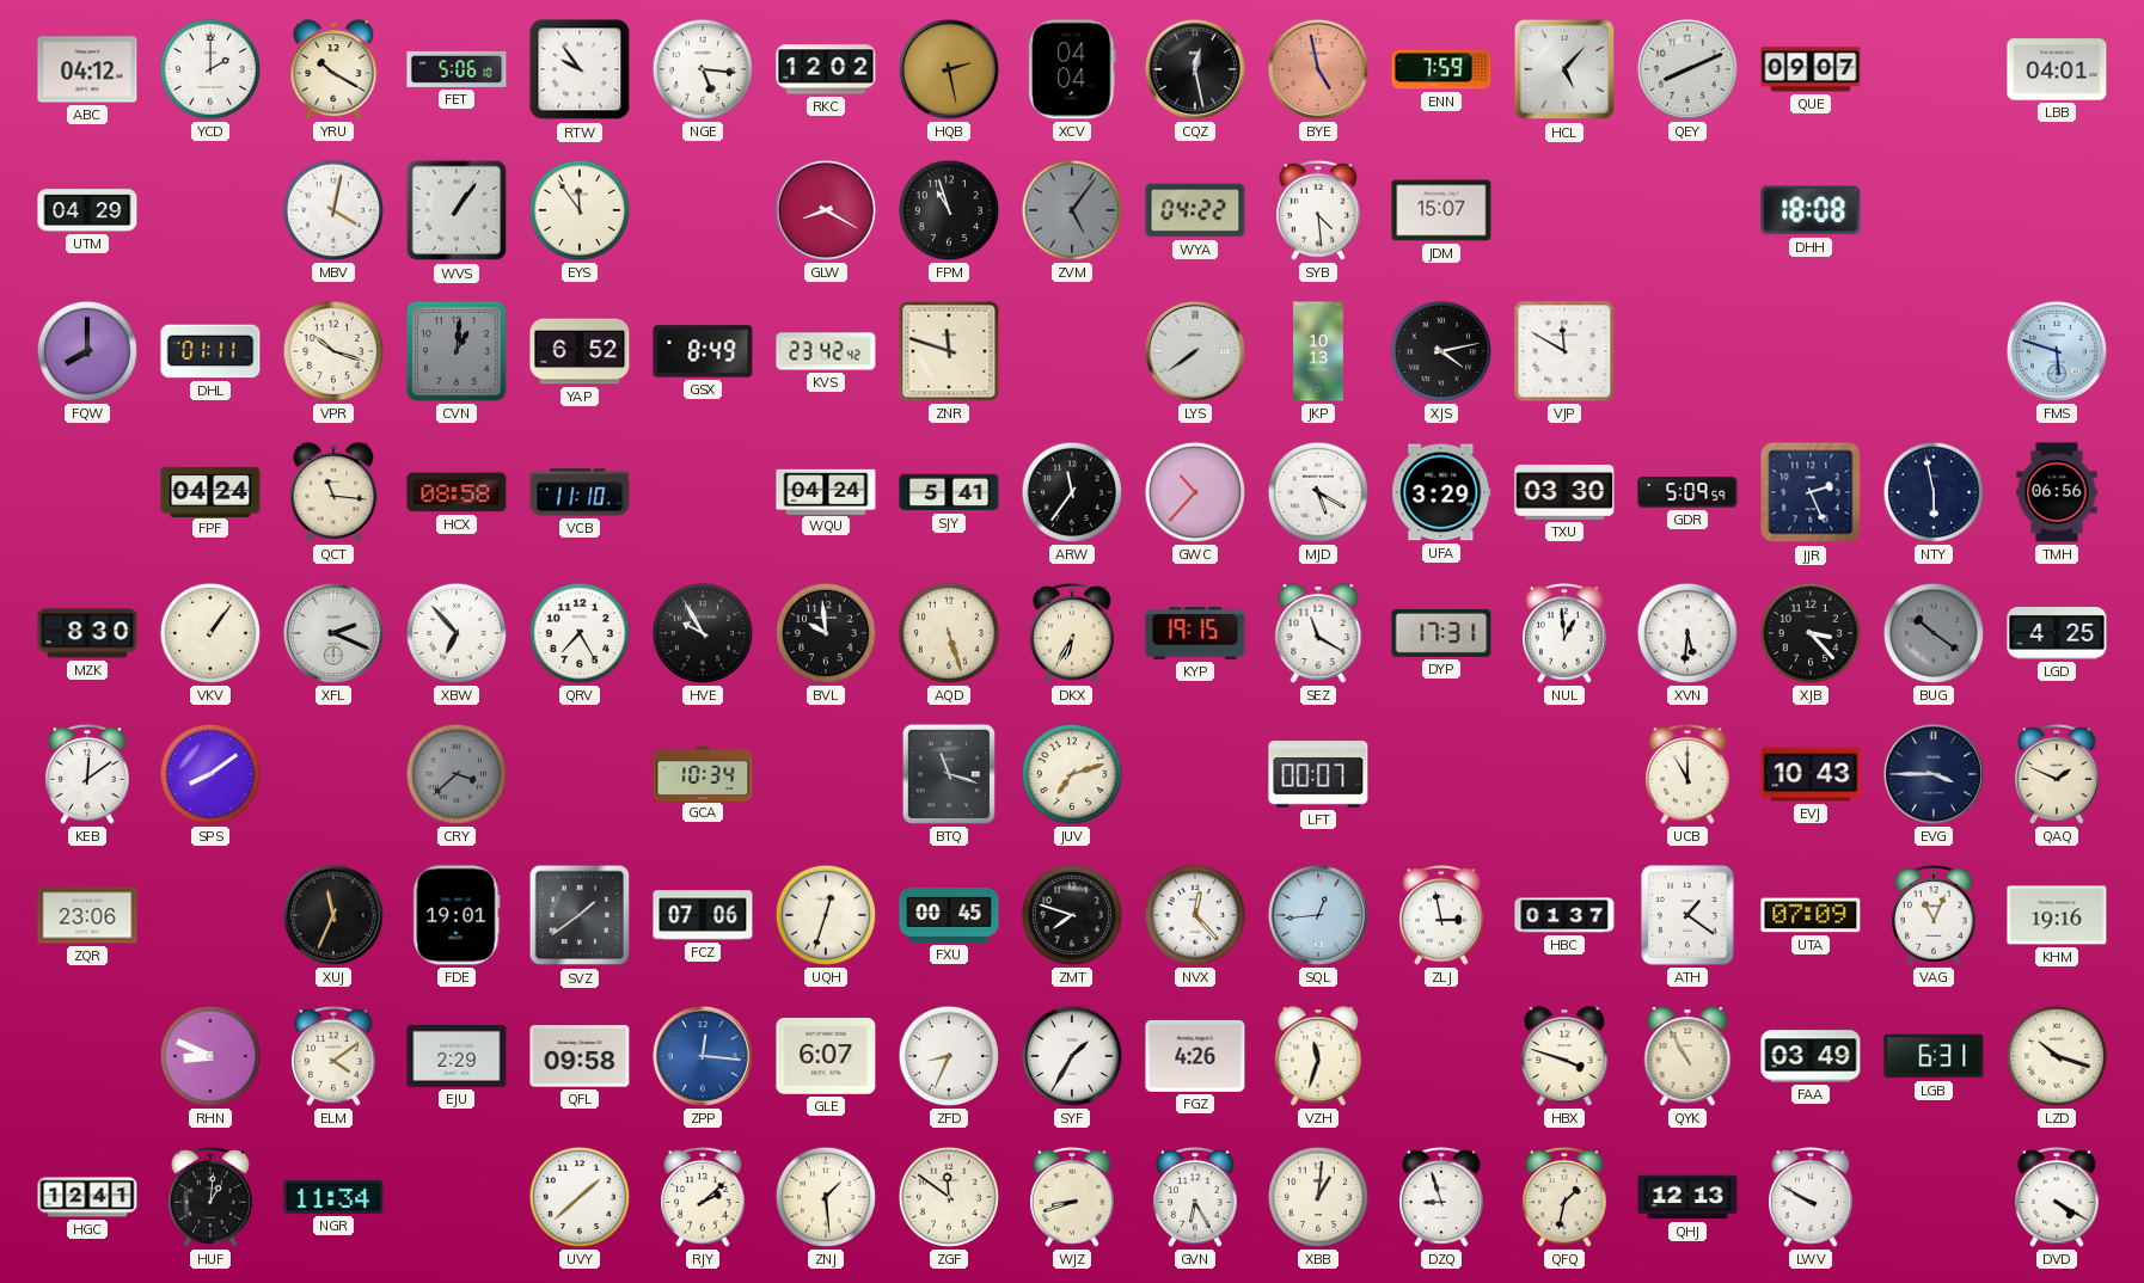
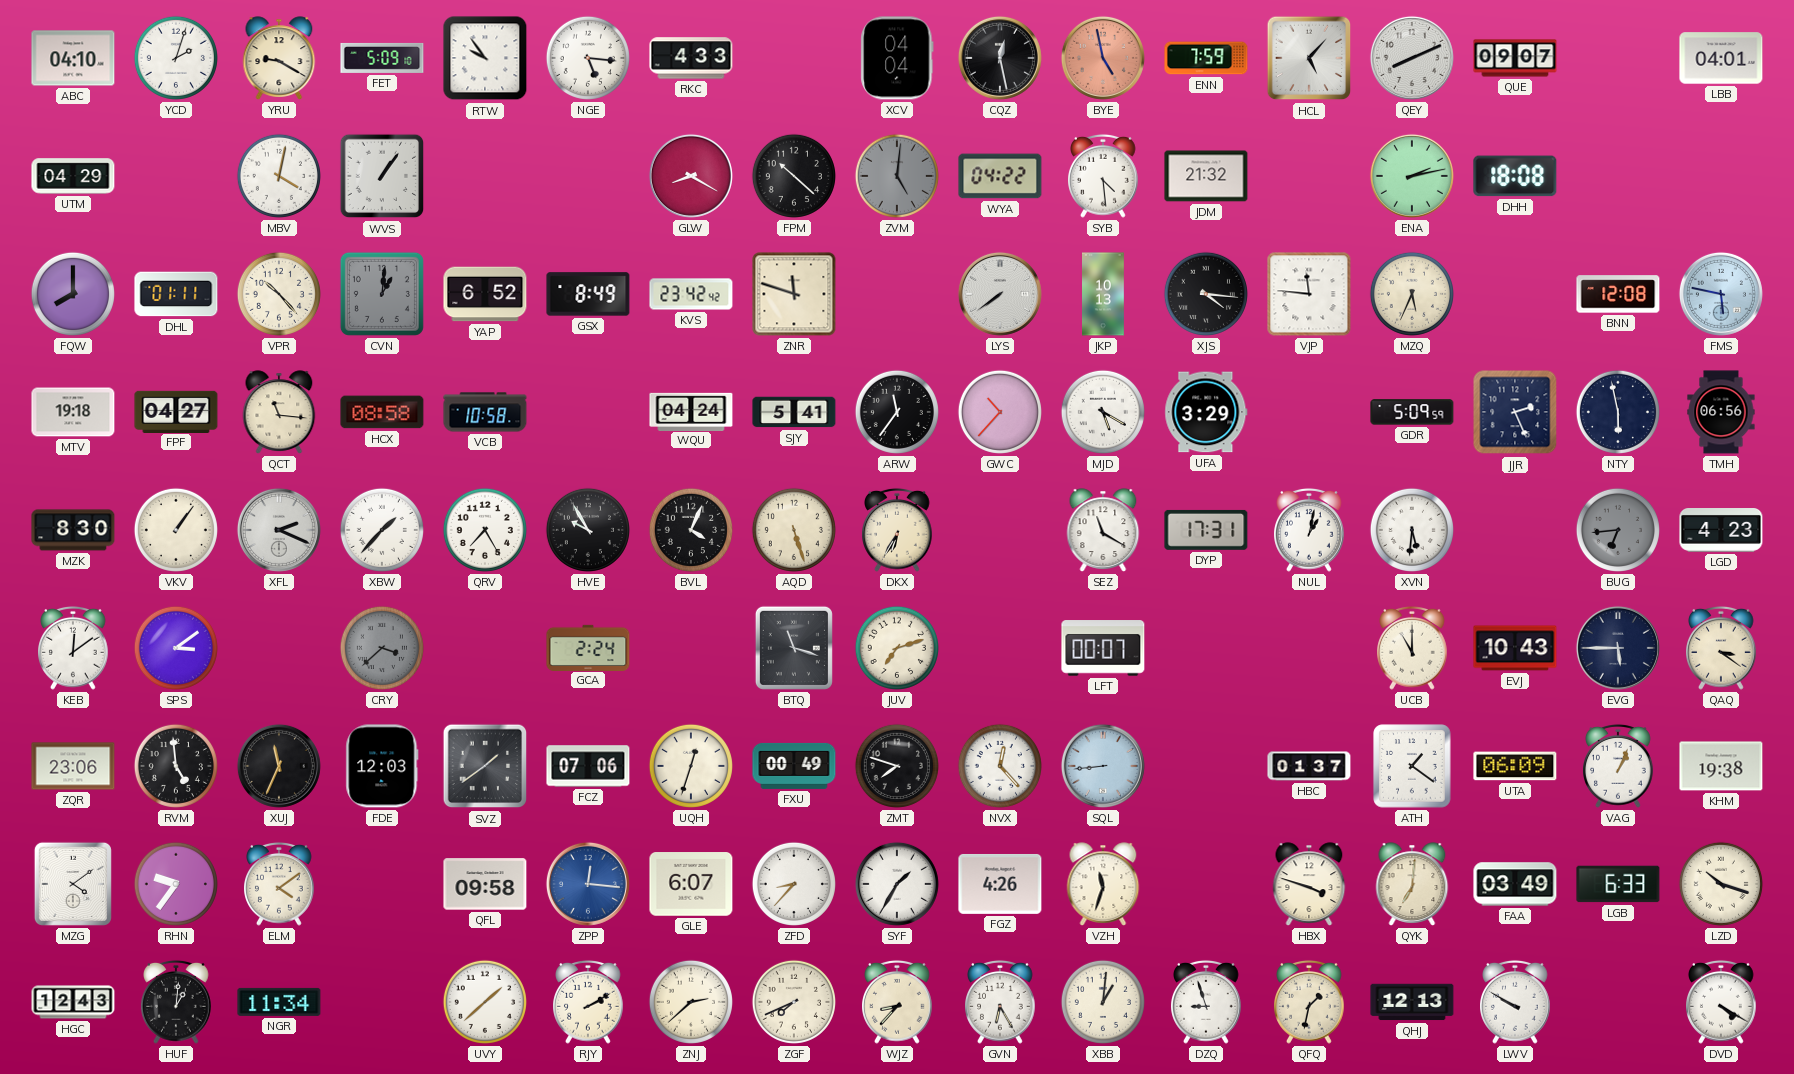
ABC: 04:12 -> 04:10
YCD: 2:00 -> 2:03
YRU: 10:20 -> 9:20
FET: 5:06 -> 5:09
RKC: 12:02 -> 4:33
HQB: 2:28 -> none
EYS: 11:54 -> none
FPM: 10:57 -> 10:22
ZVM: 5:06 -> 5:01
JDM: 15:07 -> 21:32
ENA: none -> 2:13
VPR: 10:18 -> 10:23
XJS: 4:13 -> 4:16
VJP: 11:50 -> 11:46
MZQ: none -> 5:34
BNN: none -> 12:08
FMS: 5:48 -> 5:47
MTV: none -> 19:18
FPF: 04:24 -> 04:27
VCB: 11:10 -> 10:58
TXU: 03:30 -> none
XBW: 6:53 -> 1:37
BVL: 9:59 -> 4:04
KYP: 19:15 -> none
NUL: 12:59 -> 1:02
XJB: 3:23 -> none
BUG: 10:21 -> 6:44
LGD: 4:25 -> 4:23
SPS: 8:09 -> 3:09
GCA: 10:34 -> 2:24
EVG: 3:45 -> 5:45
QAQ: 1:49 -> 3:21
RVM: none -> 4:59
FDE: 19:01 -> 12:03
FXU: 00:45 -> 00:49
SQL: 12:44 -> 8:44
ZLJ: 2:58 -> none
UTA: 07:09 -> 06:09
VAG: 11:04 -> 1:04
KHM: 19:16 -> 19:38
MZG: none -> 4:09
RHN: 8:49 -> 9:36
EJU: 2:29 -> none
ZFD: 8:34 -> 8:37
QYK: 10:55 -> 7:01
LGB: 6:31 -> 6:33
HGC: 12:41 -> 12:43
RJY: 2:08 -> 2:10
ZNJ: 1:29 -> 2:38
ZGF: 11:51 -> 7:41
WJZ: 8:42 -> 8:37
